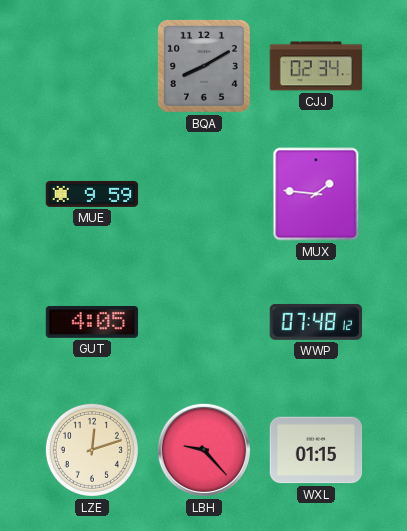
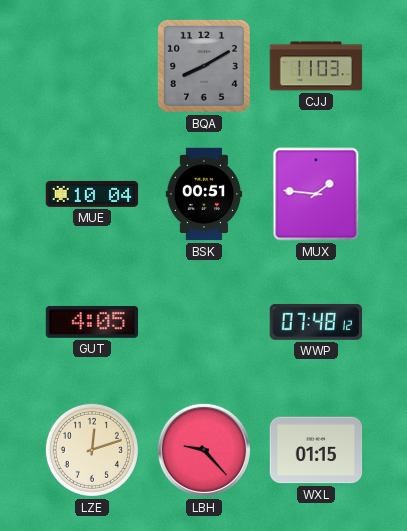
CJJ: 02:34 -> 11:03
MUE: 9:59 -> 10:04
BSK: none -> 00:51
